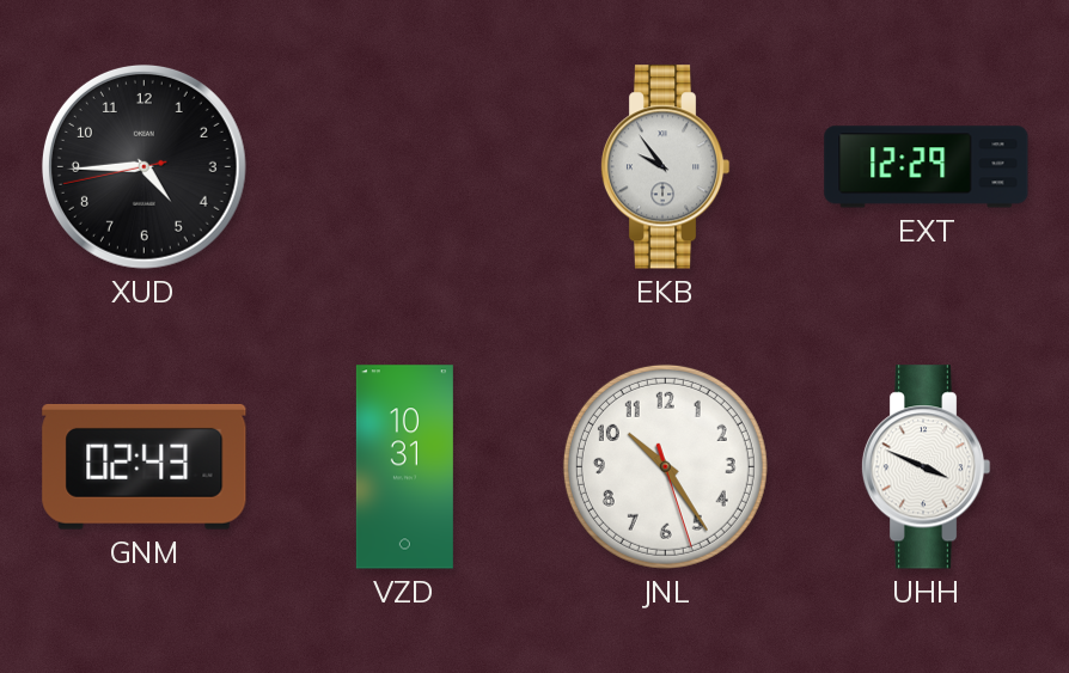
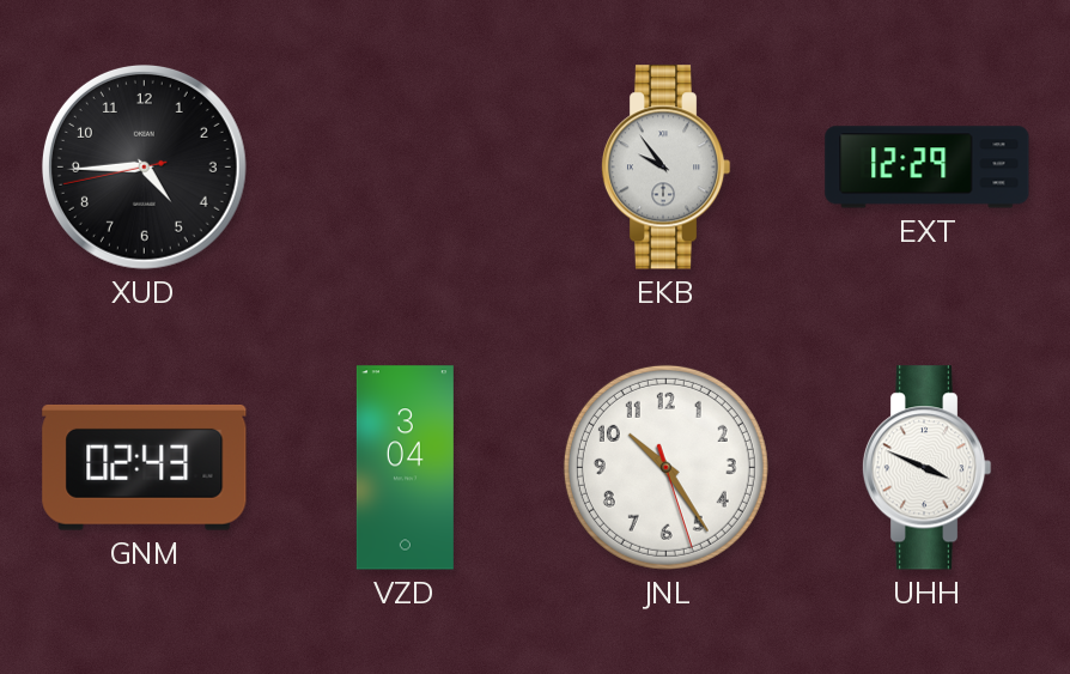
VZD: 10:31 -> 3:04
